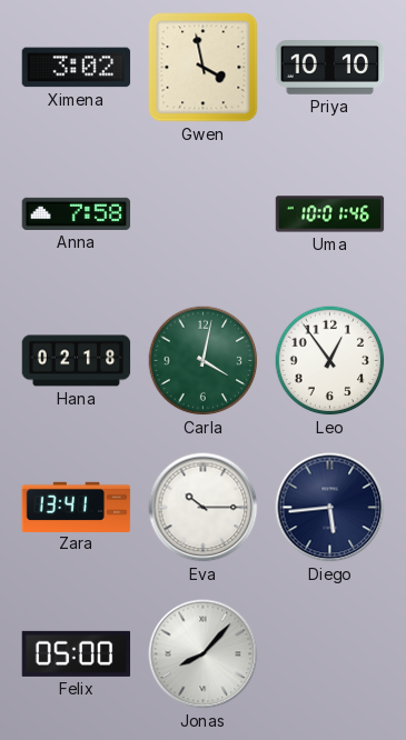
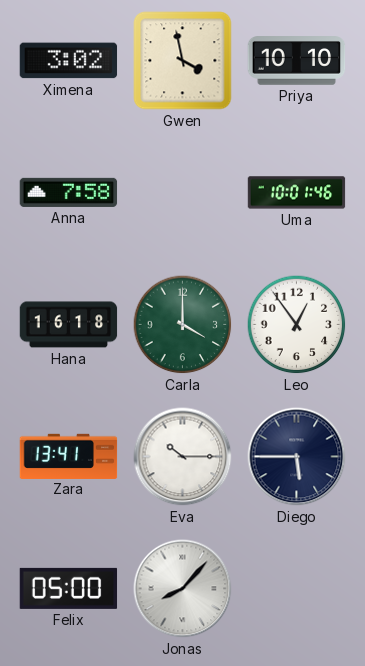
Hana: 02:18 -> 16:18
Carla: 4:02 -> 4:00
Diego: 5:44 -> 5:45
